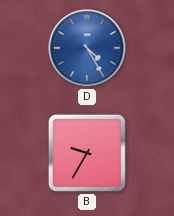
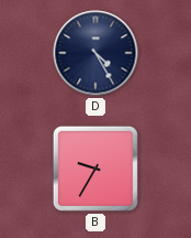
D dial: blue -> navy
